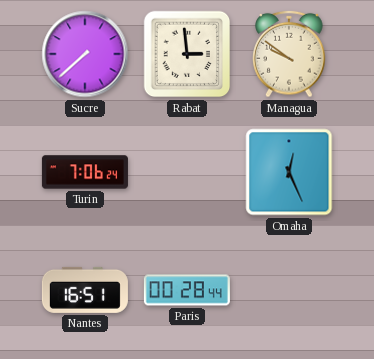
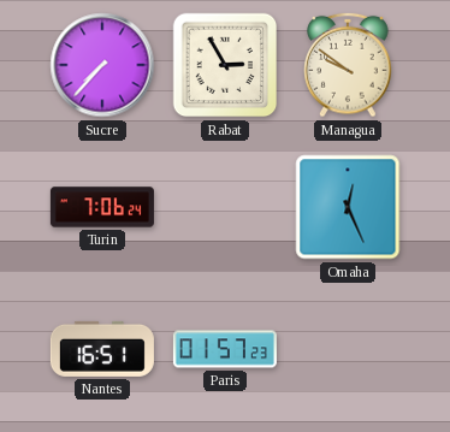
Sucre: 7:38 -> 7:37
Rabat: 2:59 -> 2:55
Paris: 00:28 -> 01:57
